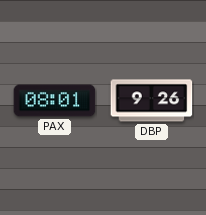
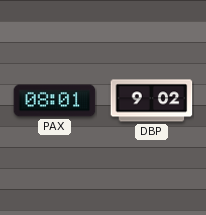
DBP: 9:26 -> 9:02
